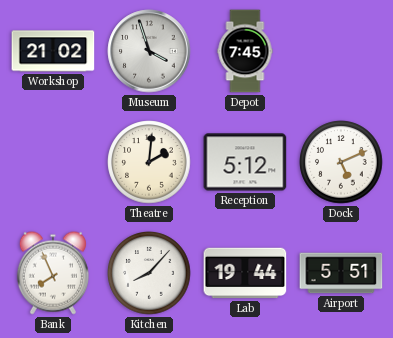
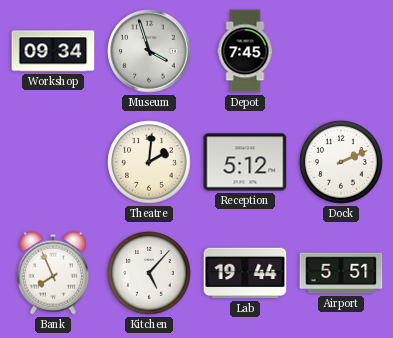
Workshop: 21:02 -> 09:34
Dock: 5:11 -> 2:11
Kitchen: 8:07 -> 5:07
